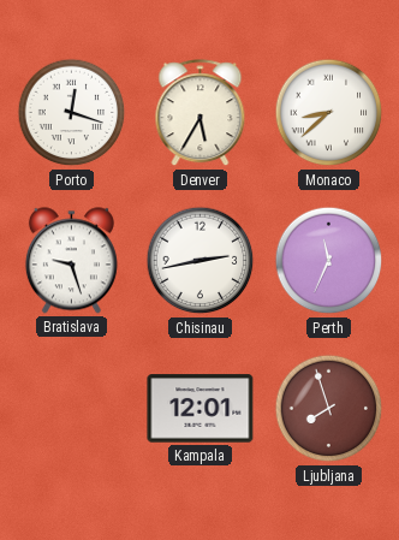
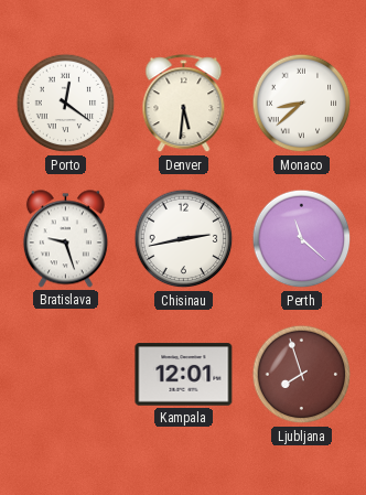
Porto: 12:18 -> 12:21
Denver: 5:35 -> 5:31
Perth: 11:34 -> 11:22
